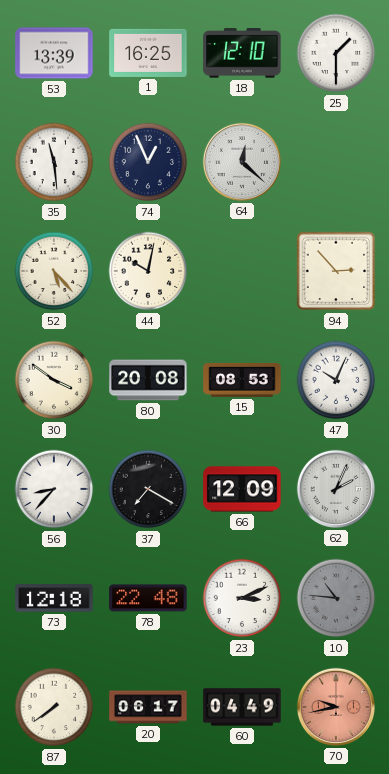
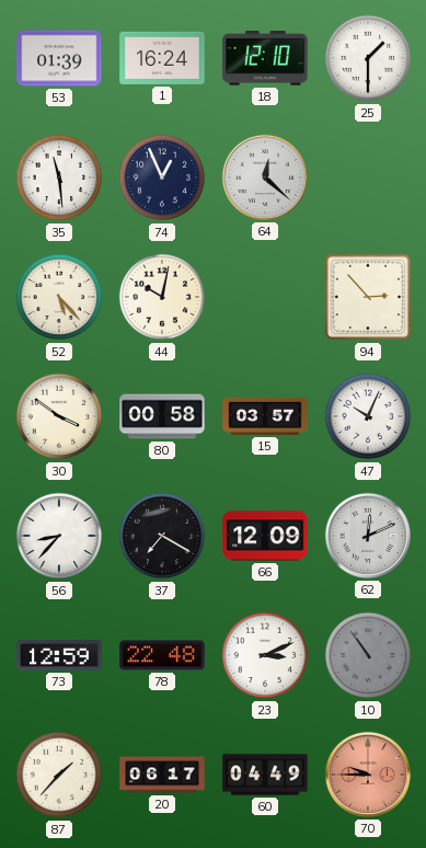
53: 13:39 -> 01:39
1: 16:25 -> 16:24
80: 20:08 -> 00:58
15: 08:53 -> 03:57
62: 2:04 -> 12:11
73: 12:18 -> 12:59
10: 10:46 -> 10:54
87: 7:39 -> 1:37
70: 9:43 -> 9:45
